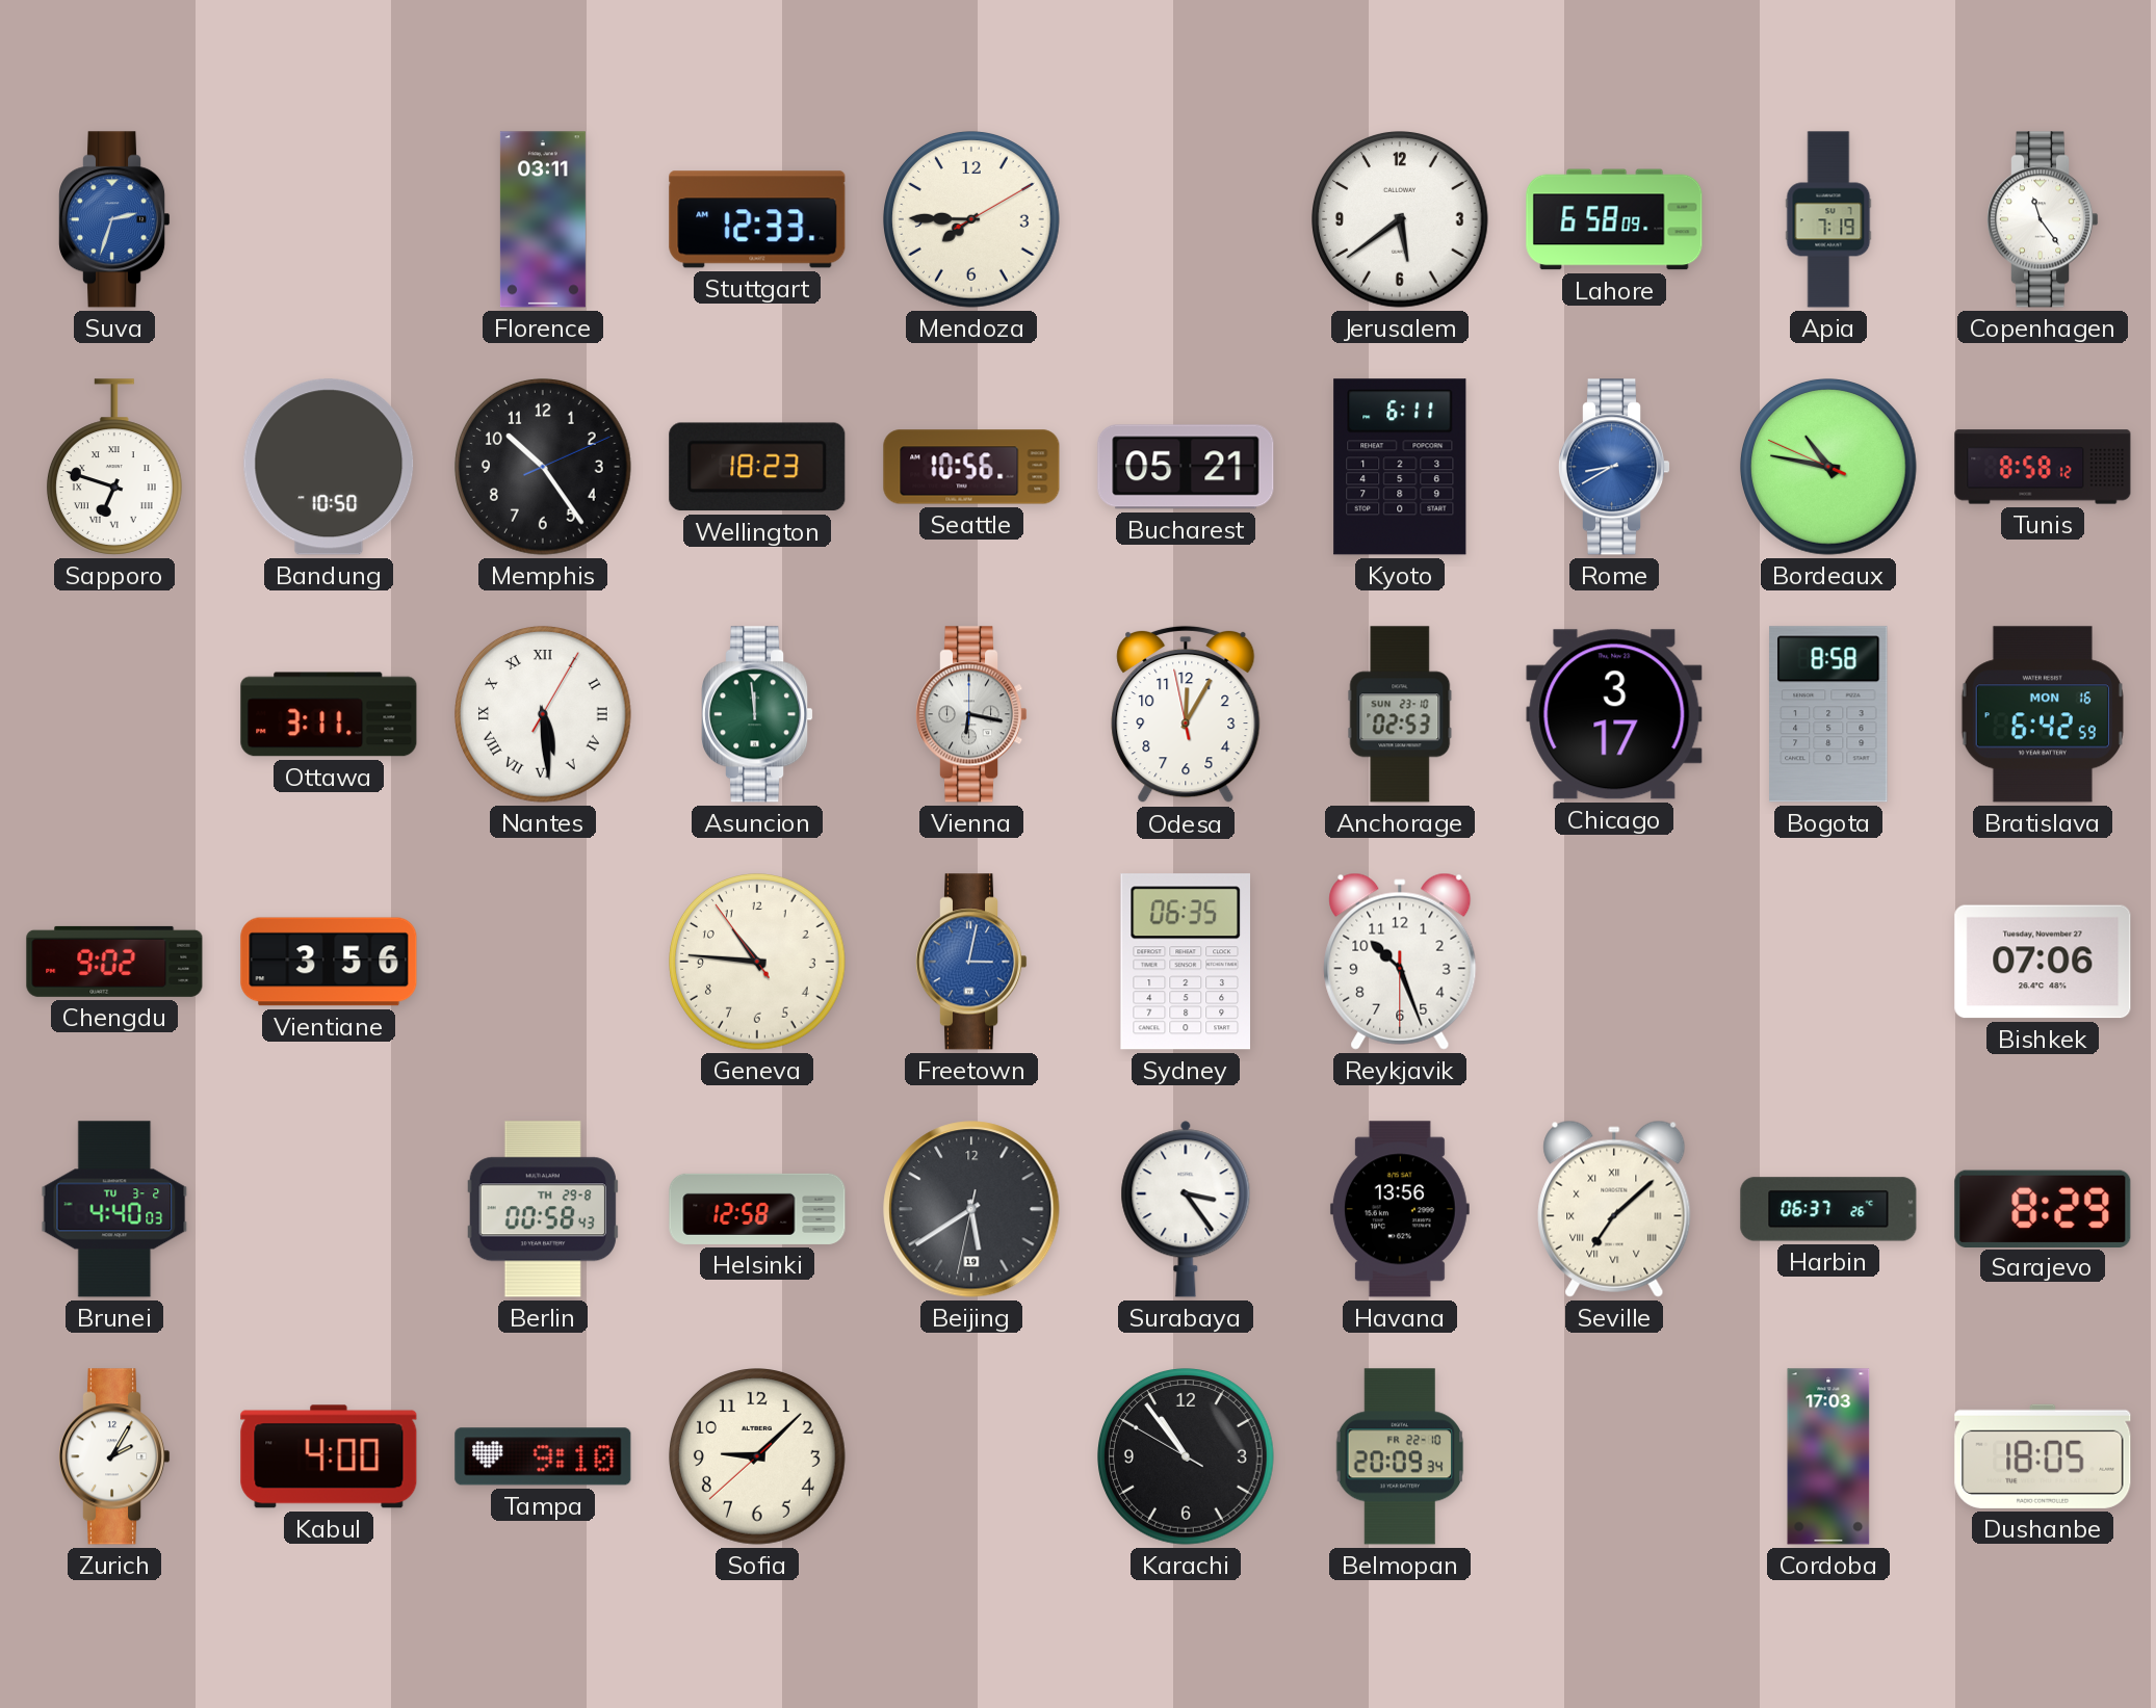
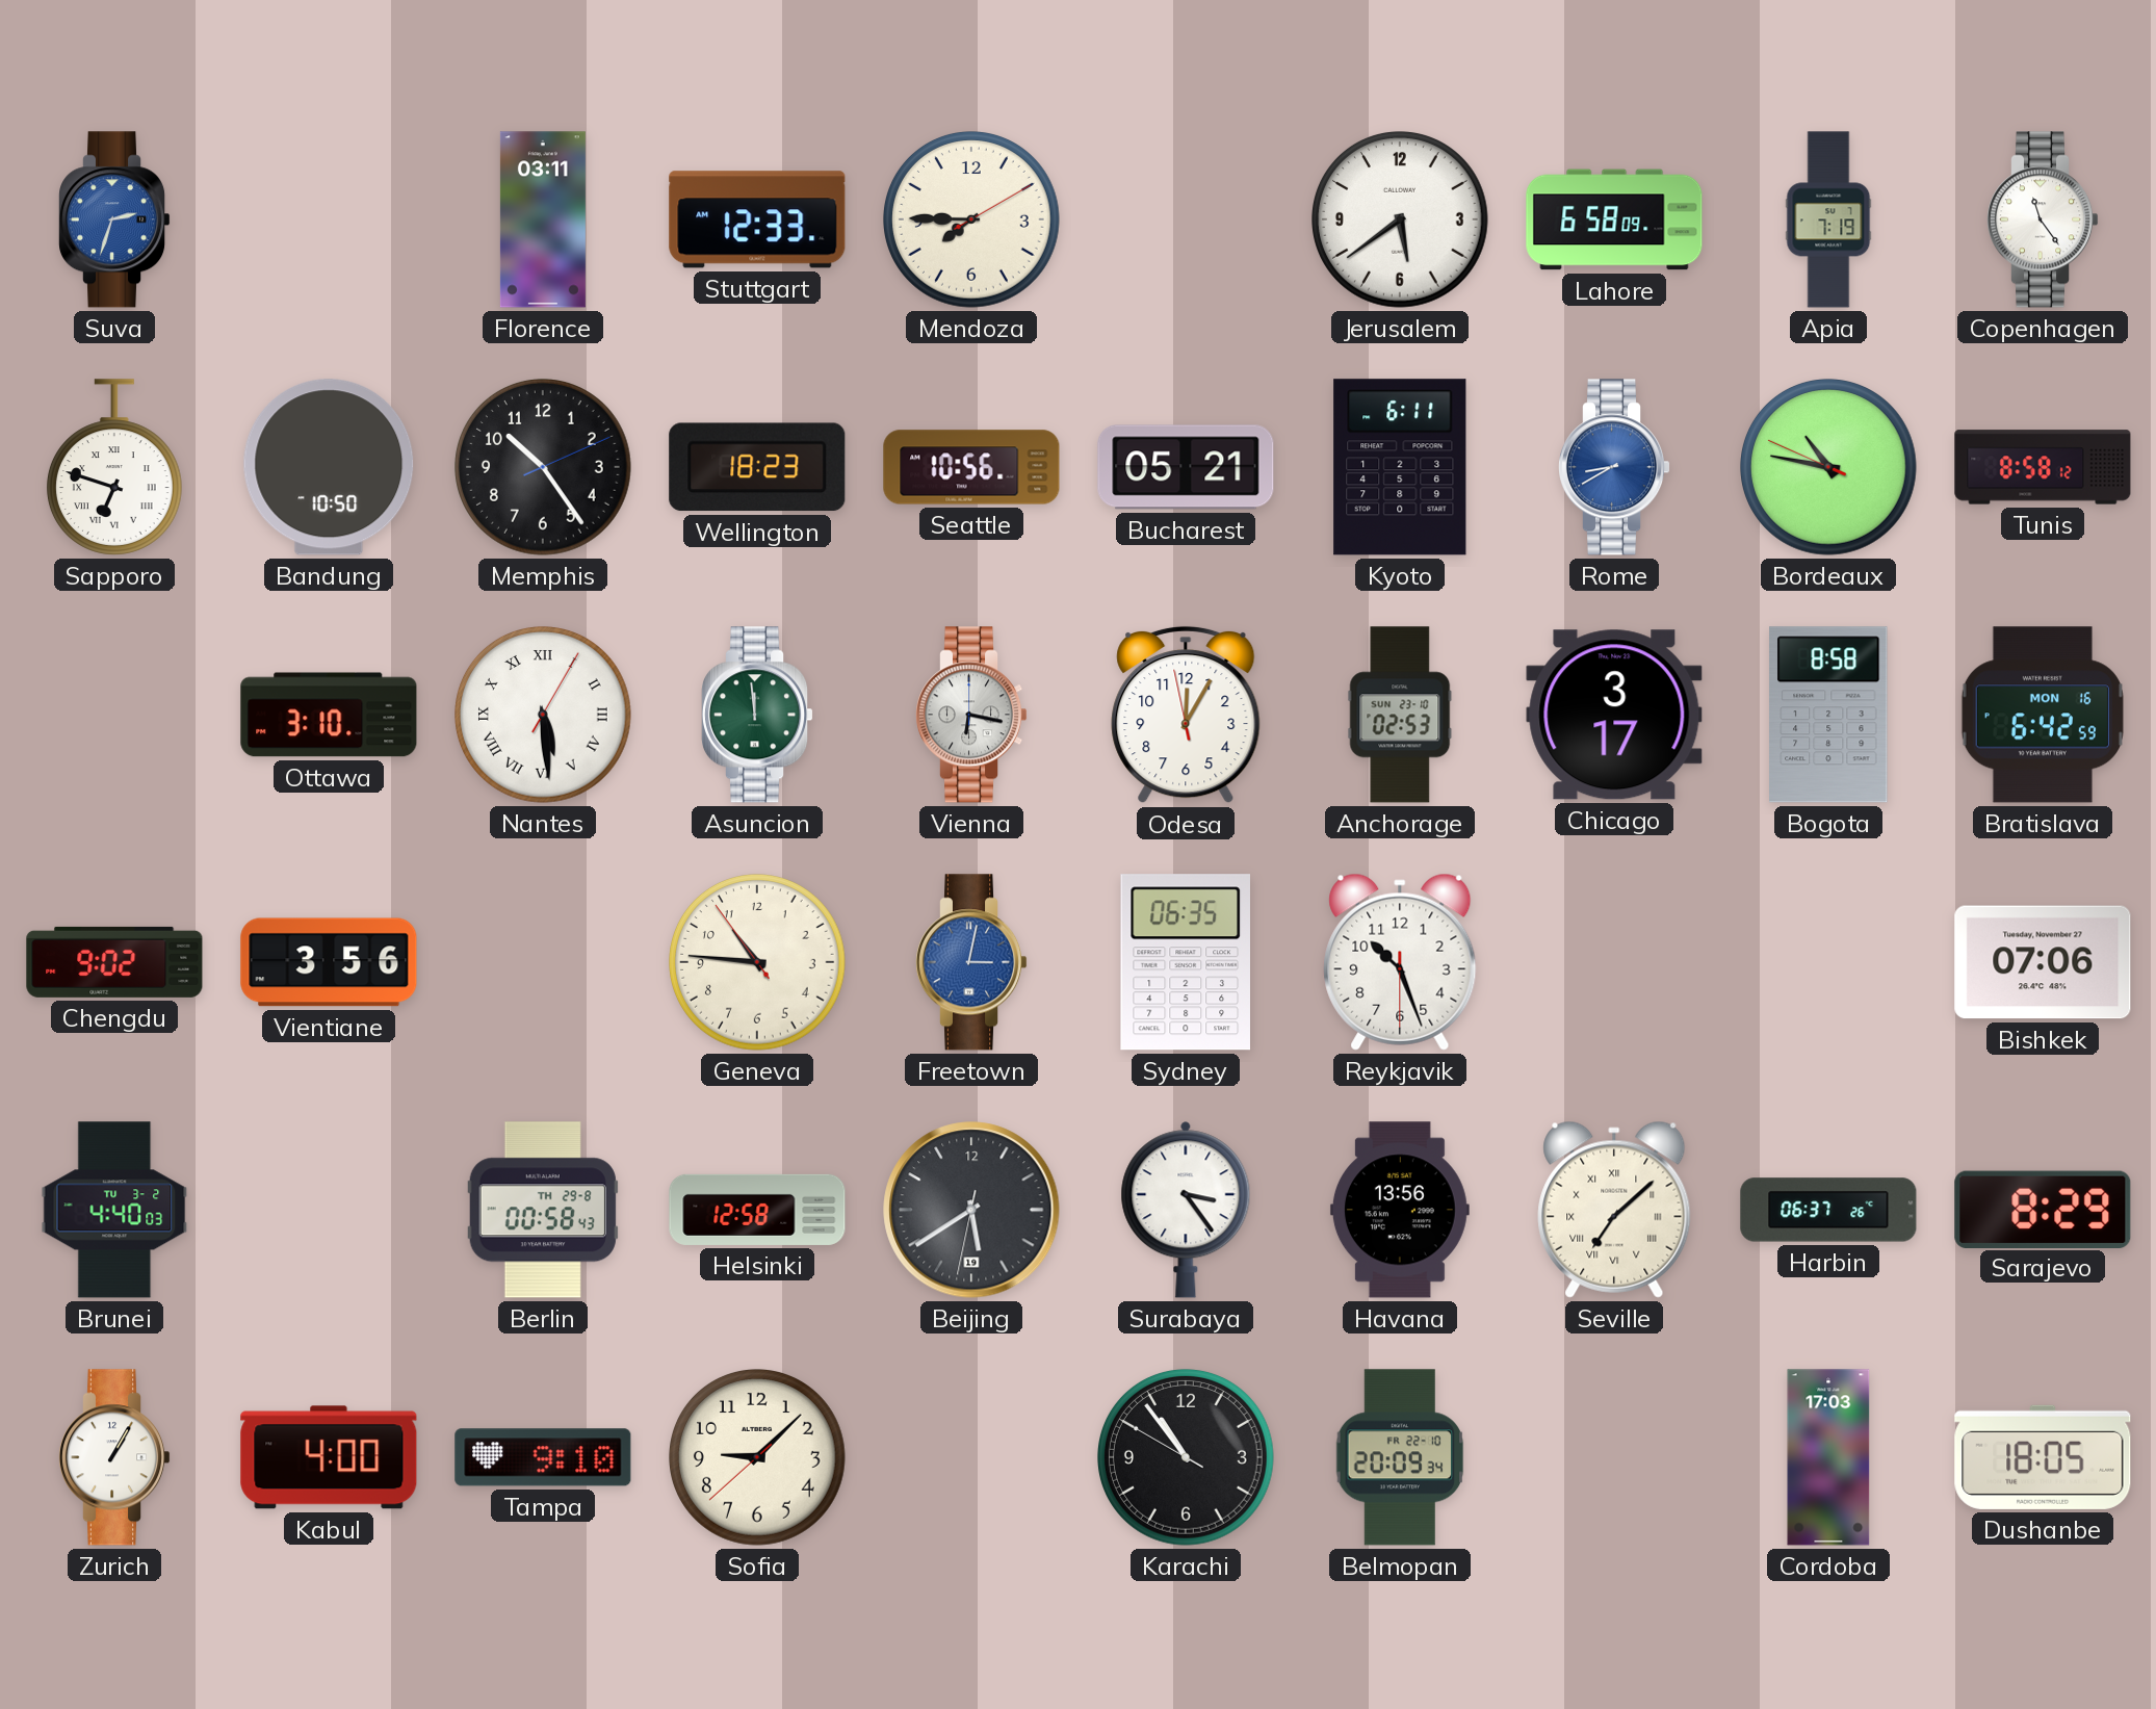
Ottawa: 3:11 -> 3:10
Zurich: 2:05 -> 1:05
